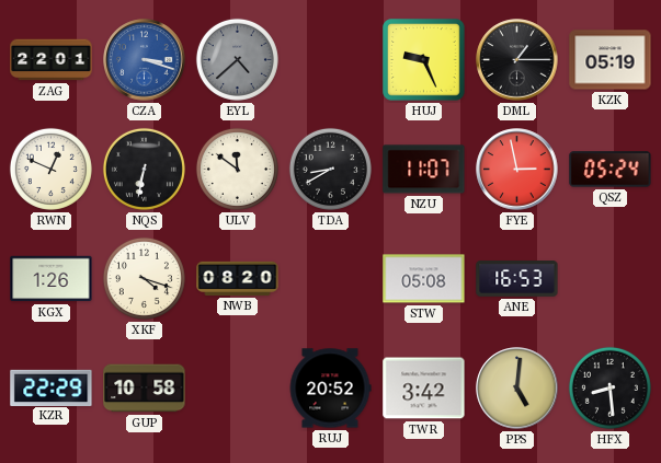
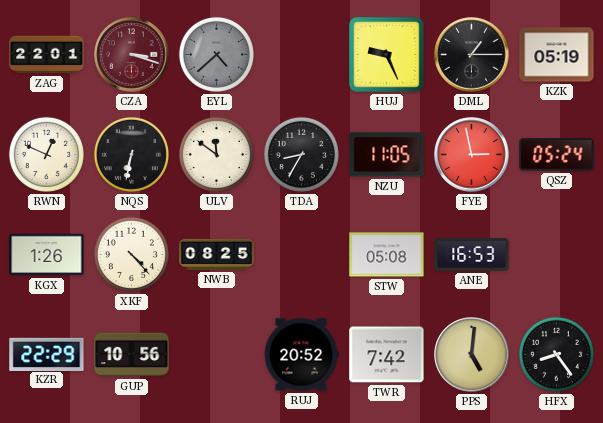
CZA dial: blue -> burgundy
TDA: 8:40 -> 8:35
NZU: 11:07 -> 11:05
XKF: 4:18 -> 4:23
NWB: 08:20 -> 08:25
GUP: 10:58 -> 10:56
TWR: 3:42 -> 7:42
HFX: 8:29 -> 8:24
